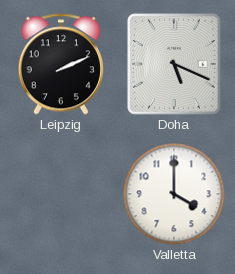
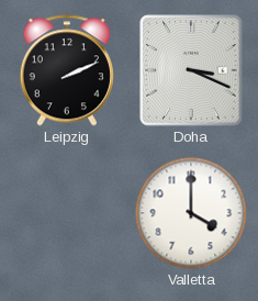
Doha: 5:19 -> 3:19
